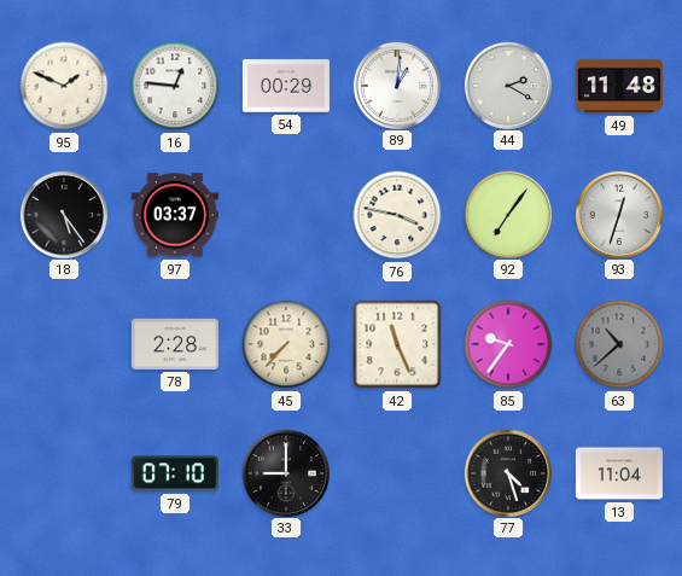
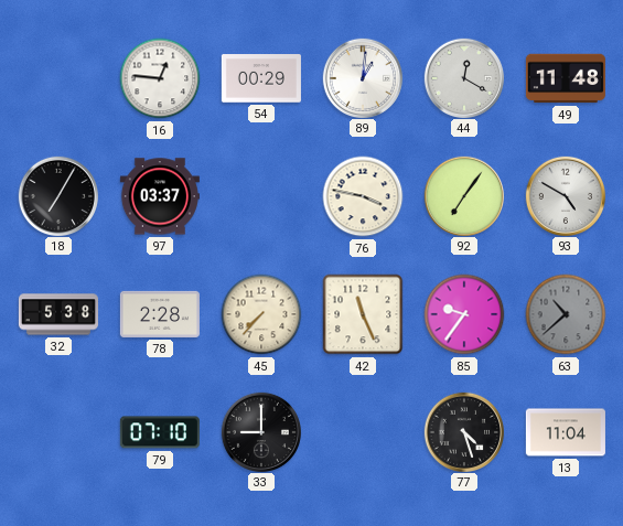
95: 1:49 -> none
44: 2:20 -> 12:20
18: 5:24 -> 7:05
93: 12:33 -> 4:50
32: none -> 5:38
